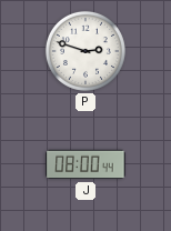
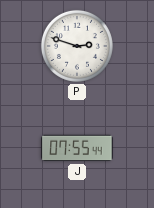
J: 08:00 -> 07:55
